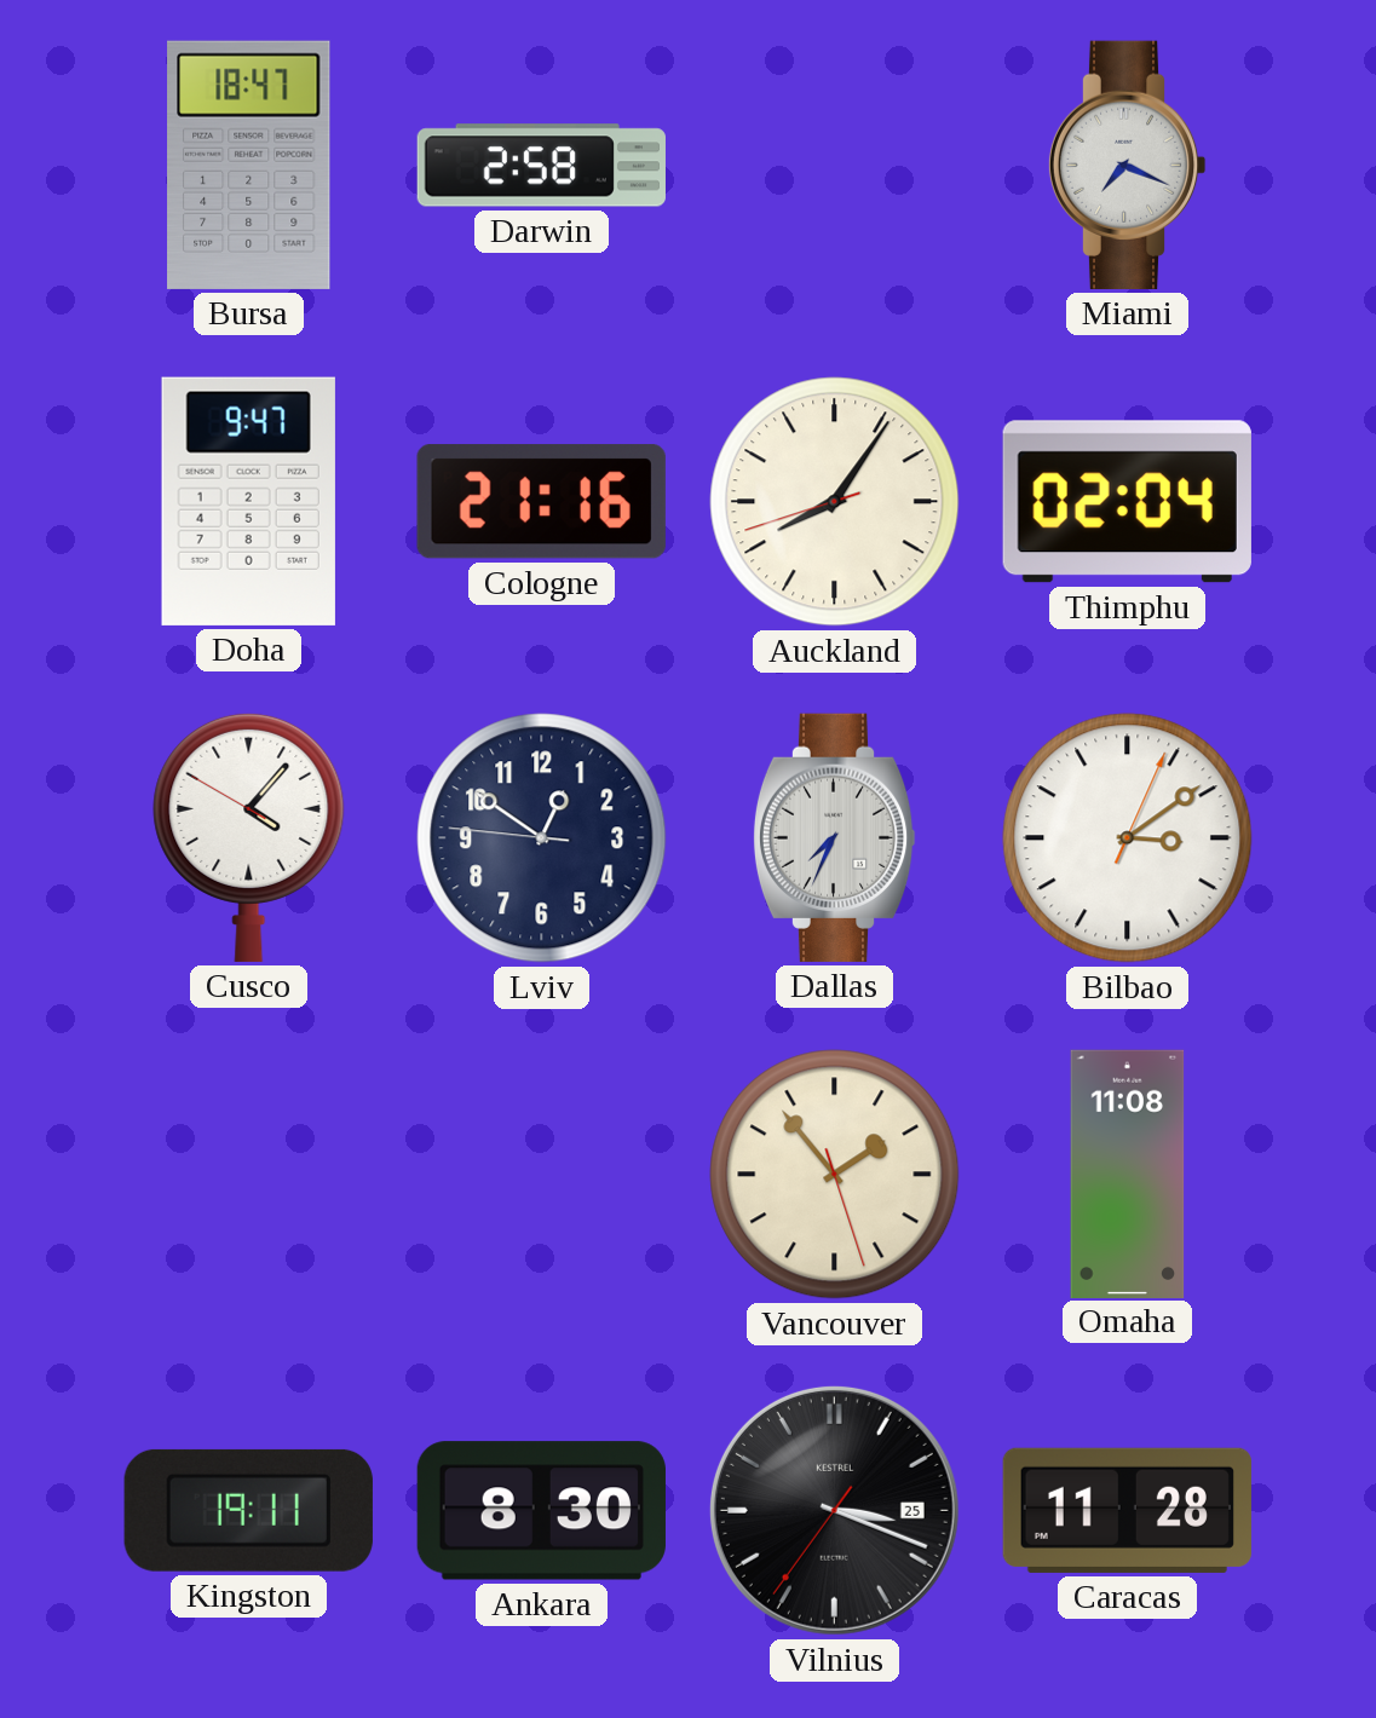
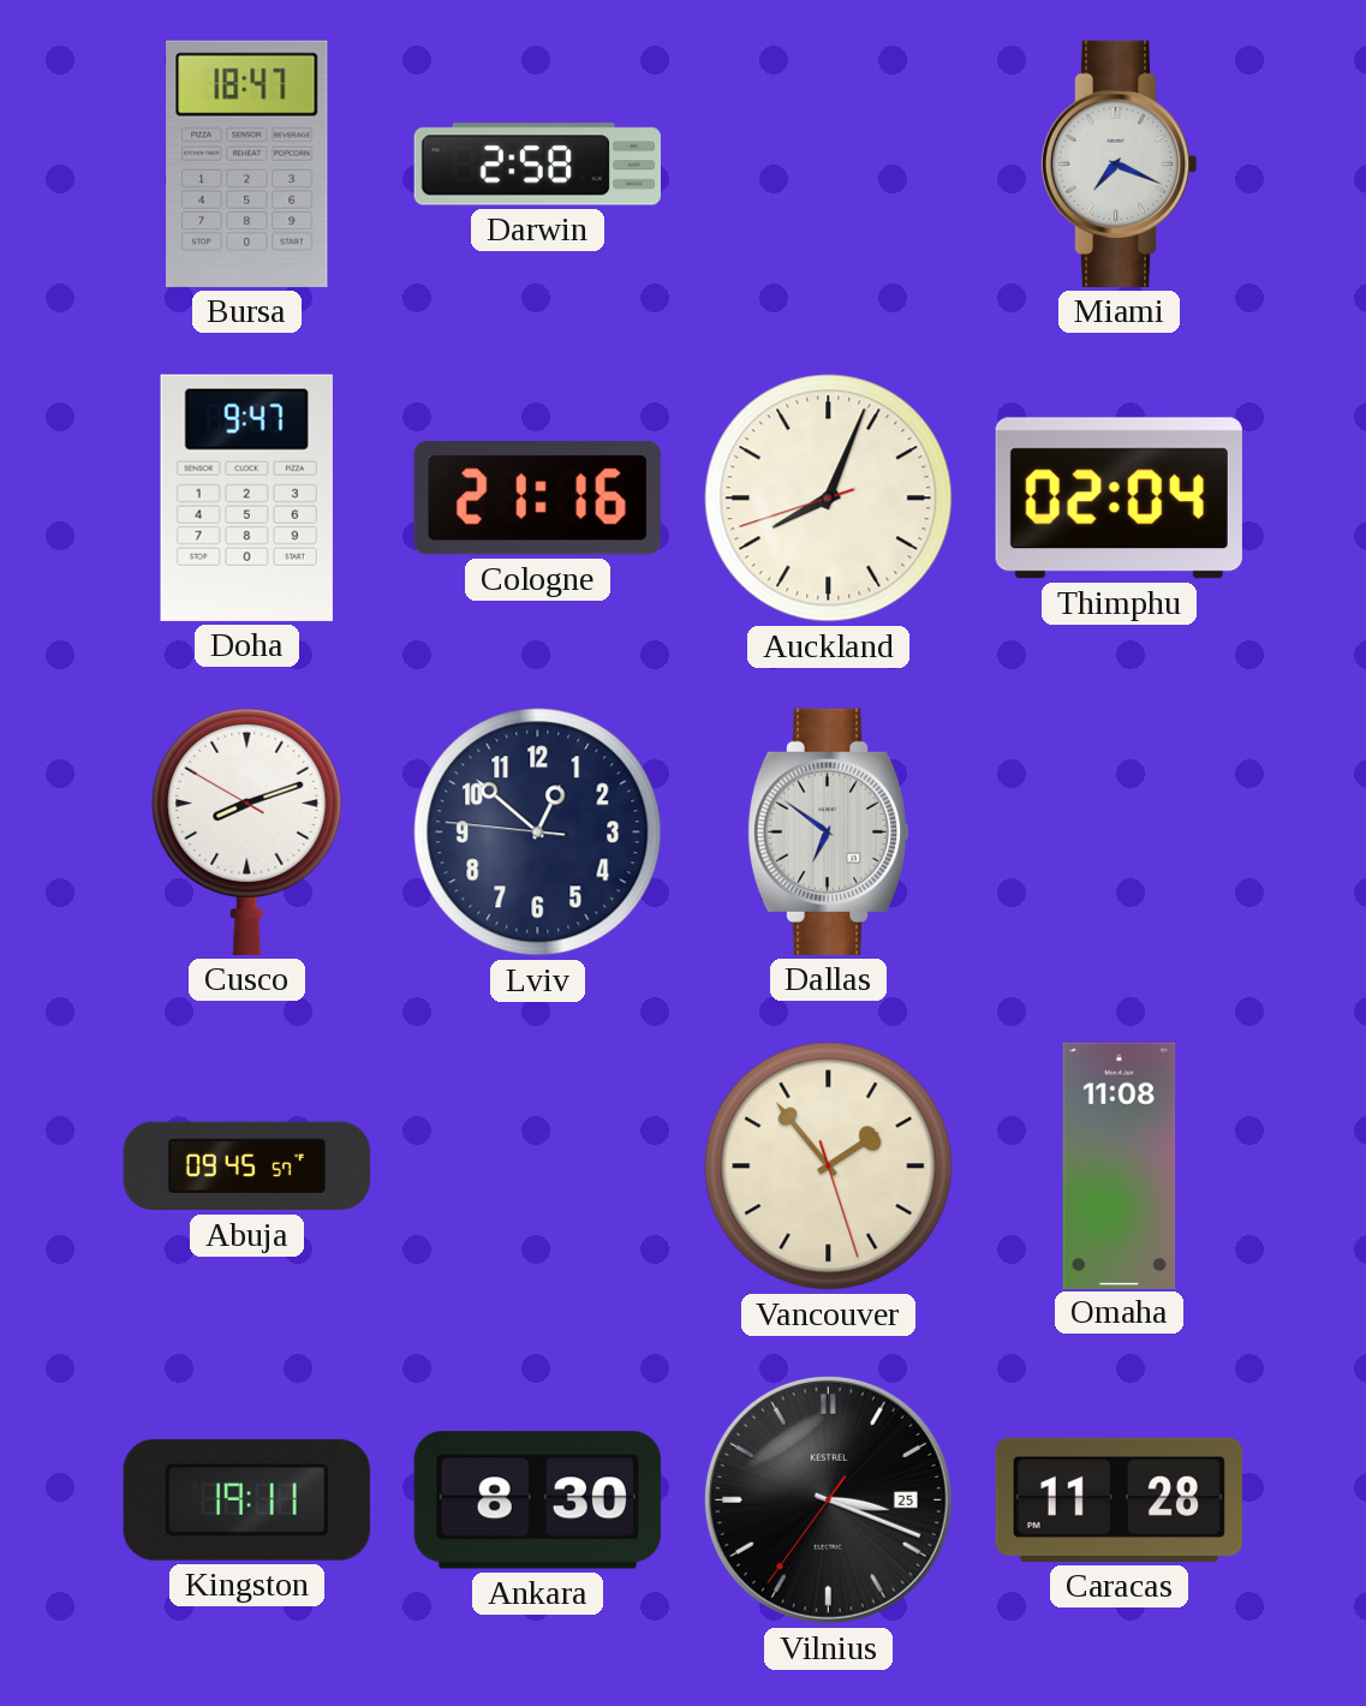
Auckland: 8:05 -> 8:03
Cusco: 4:06 -> 8:11
Lviv: 12:50 -> 12:51
Dallas: 7:34 -> 6:51
Bilbao: 3:09 -> none
Abuja: none -> 09:45
